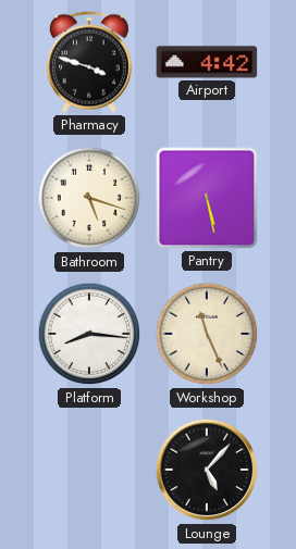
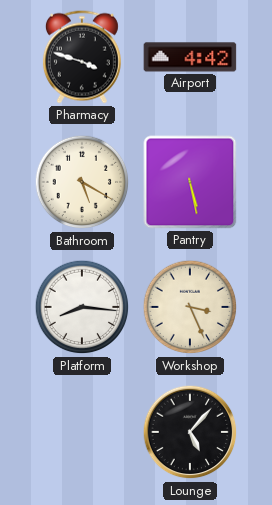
Bathroom: 5:18 -> 5:20
Workshop: 11:26 -> 3:26
